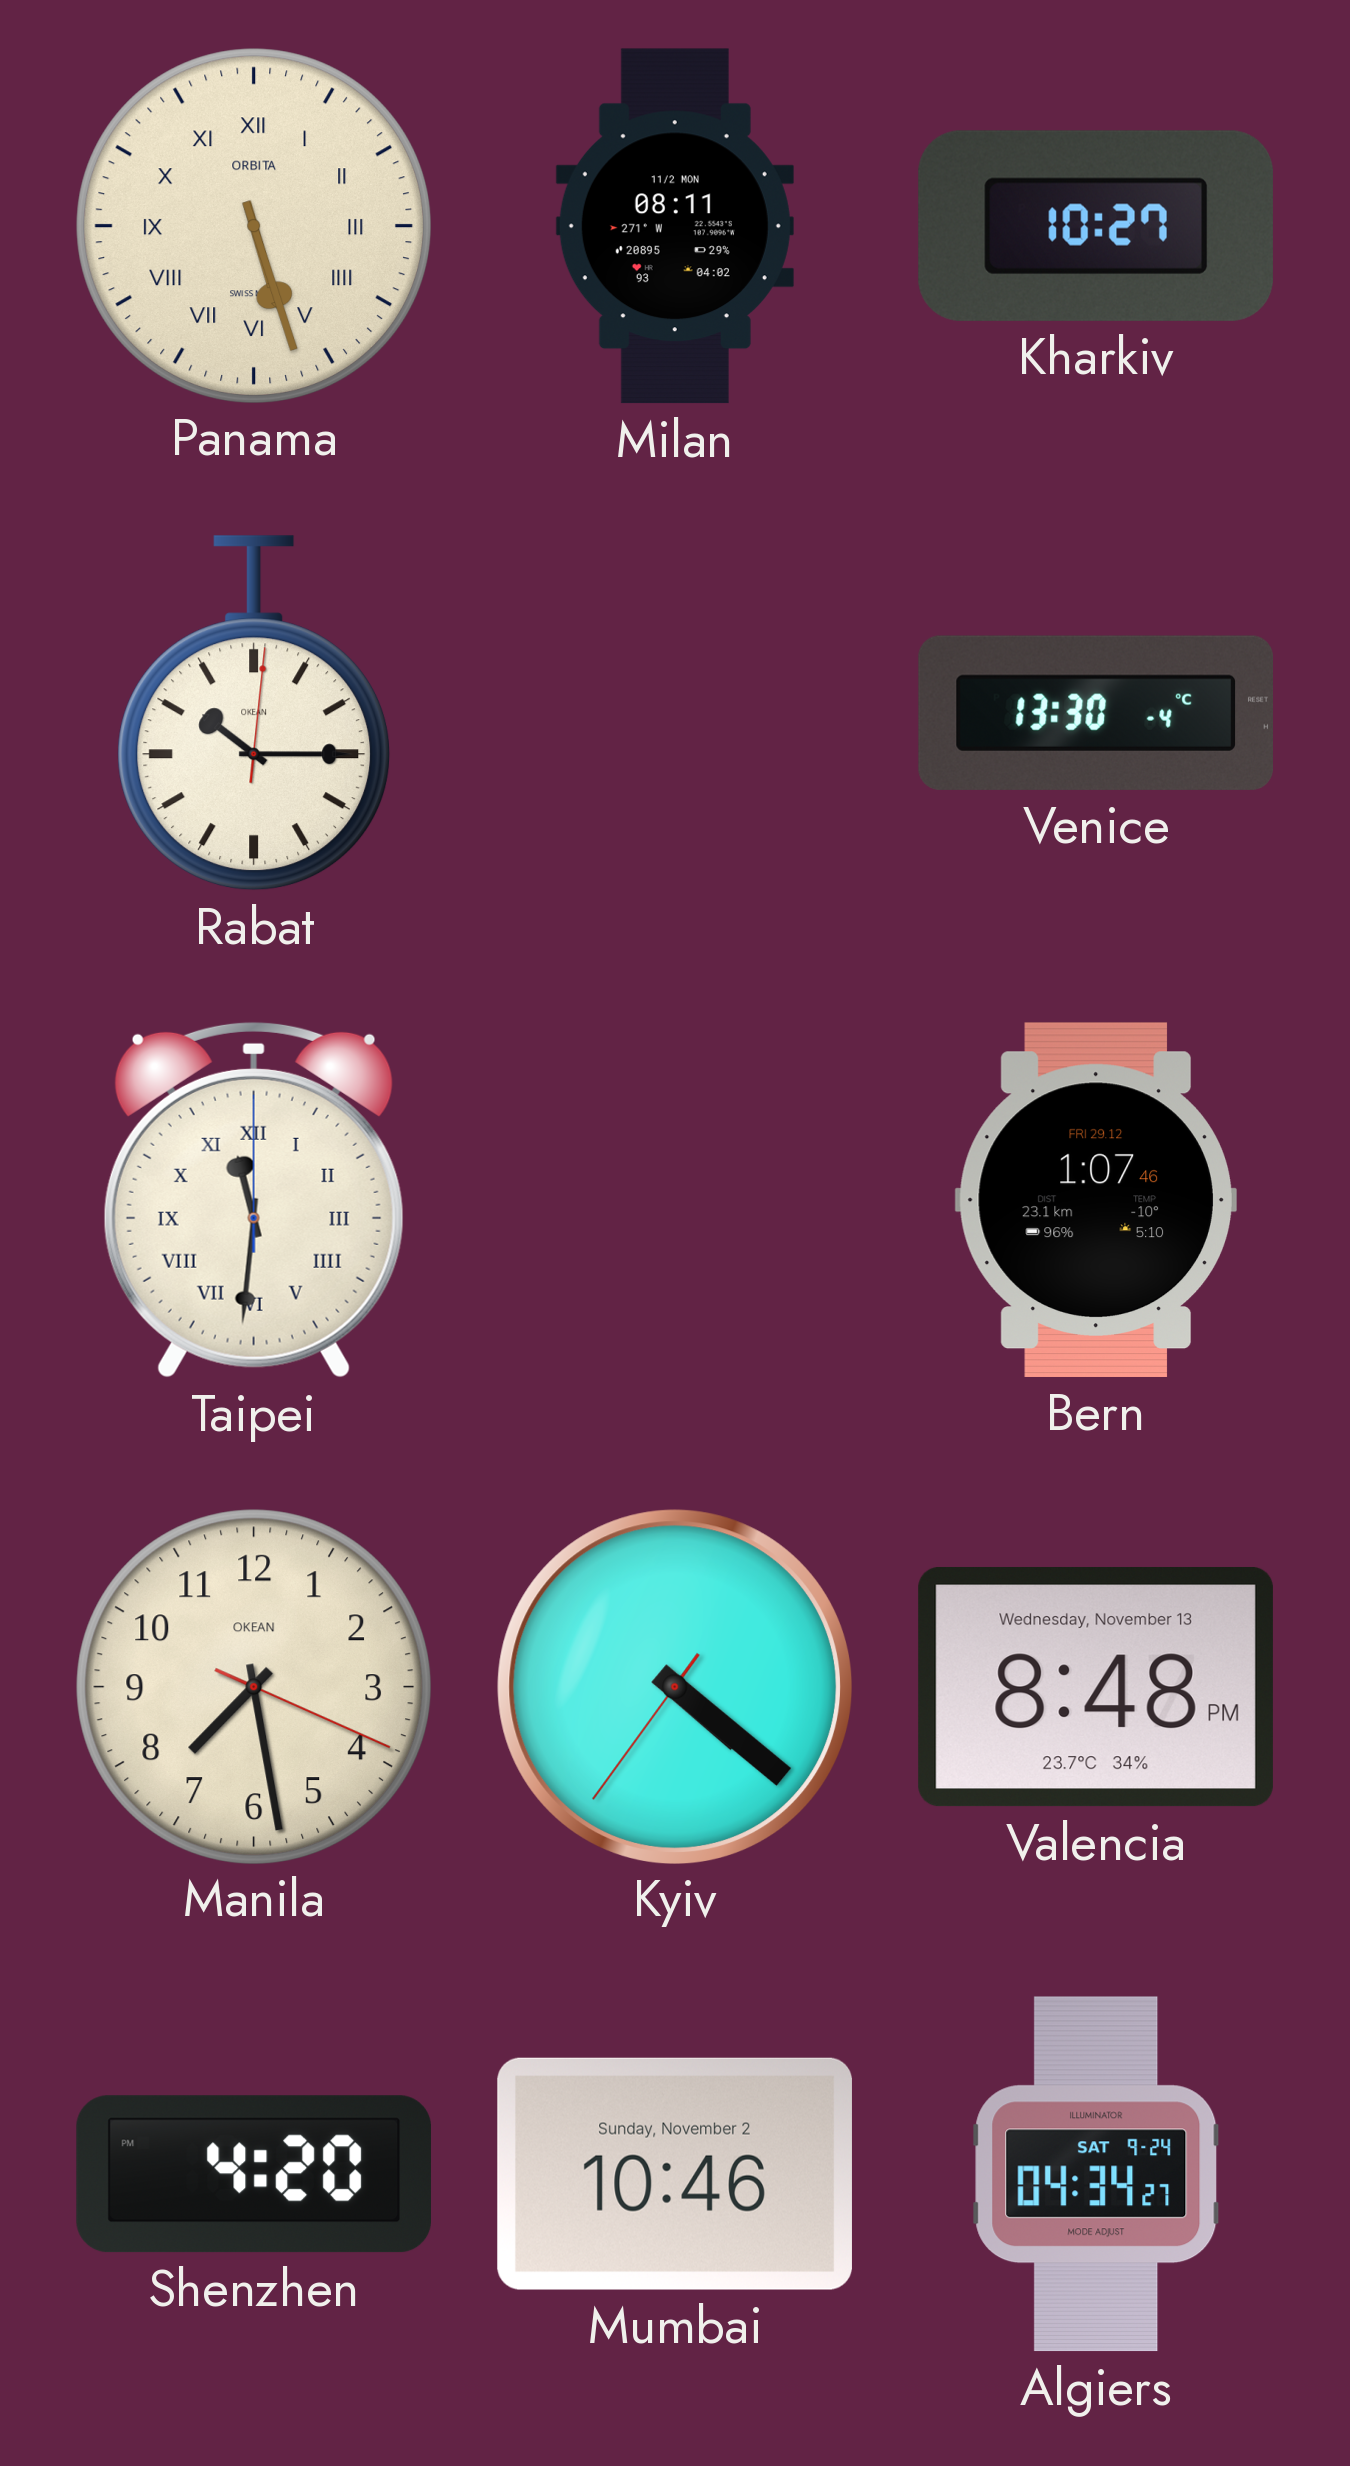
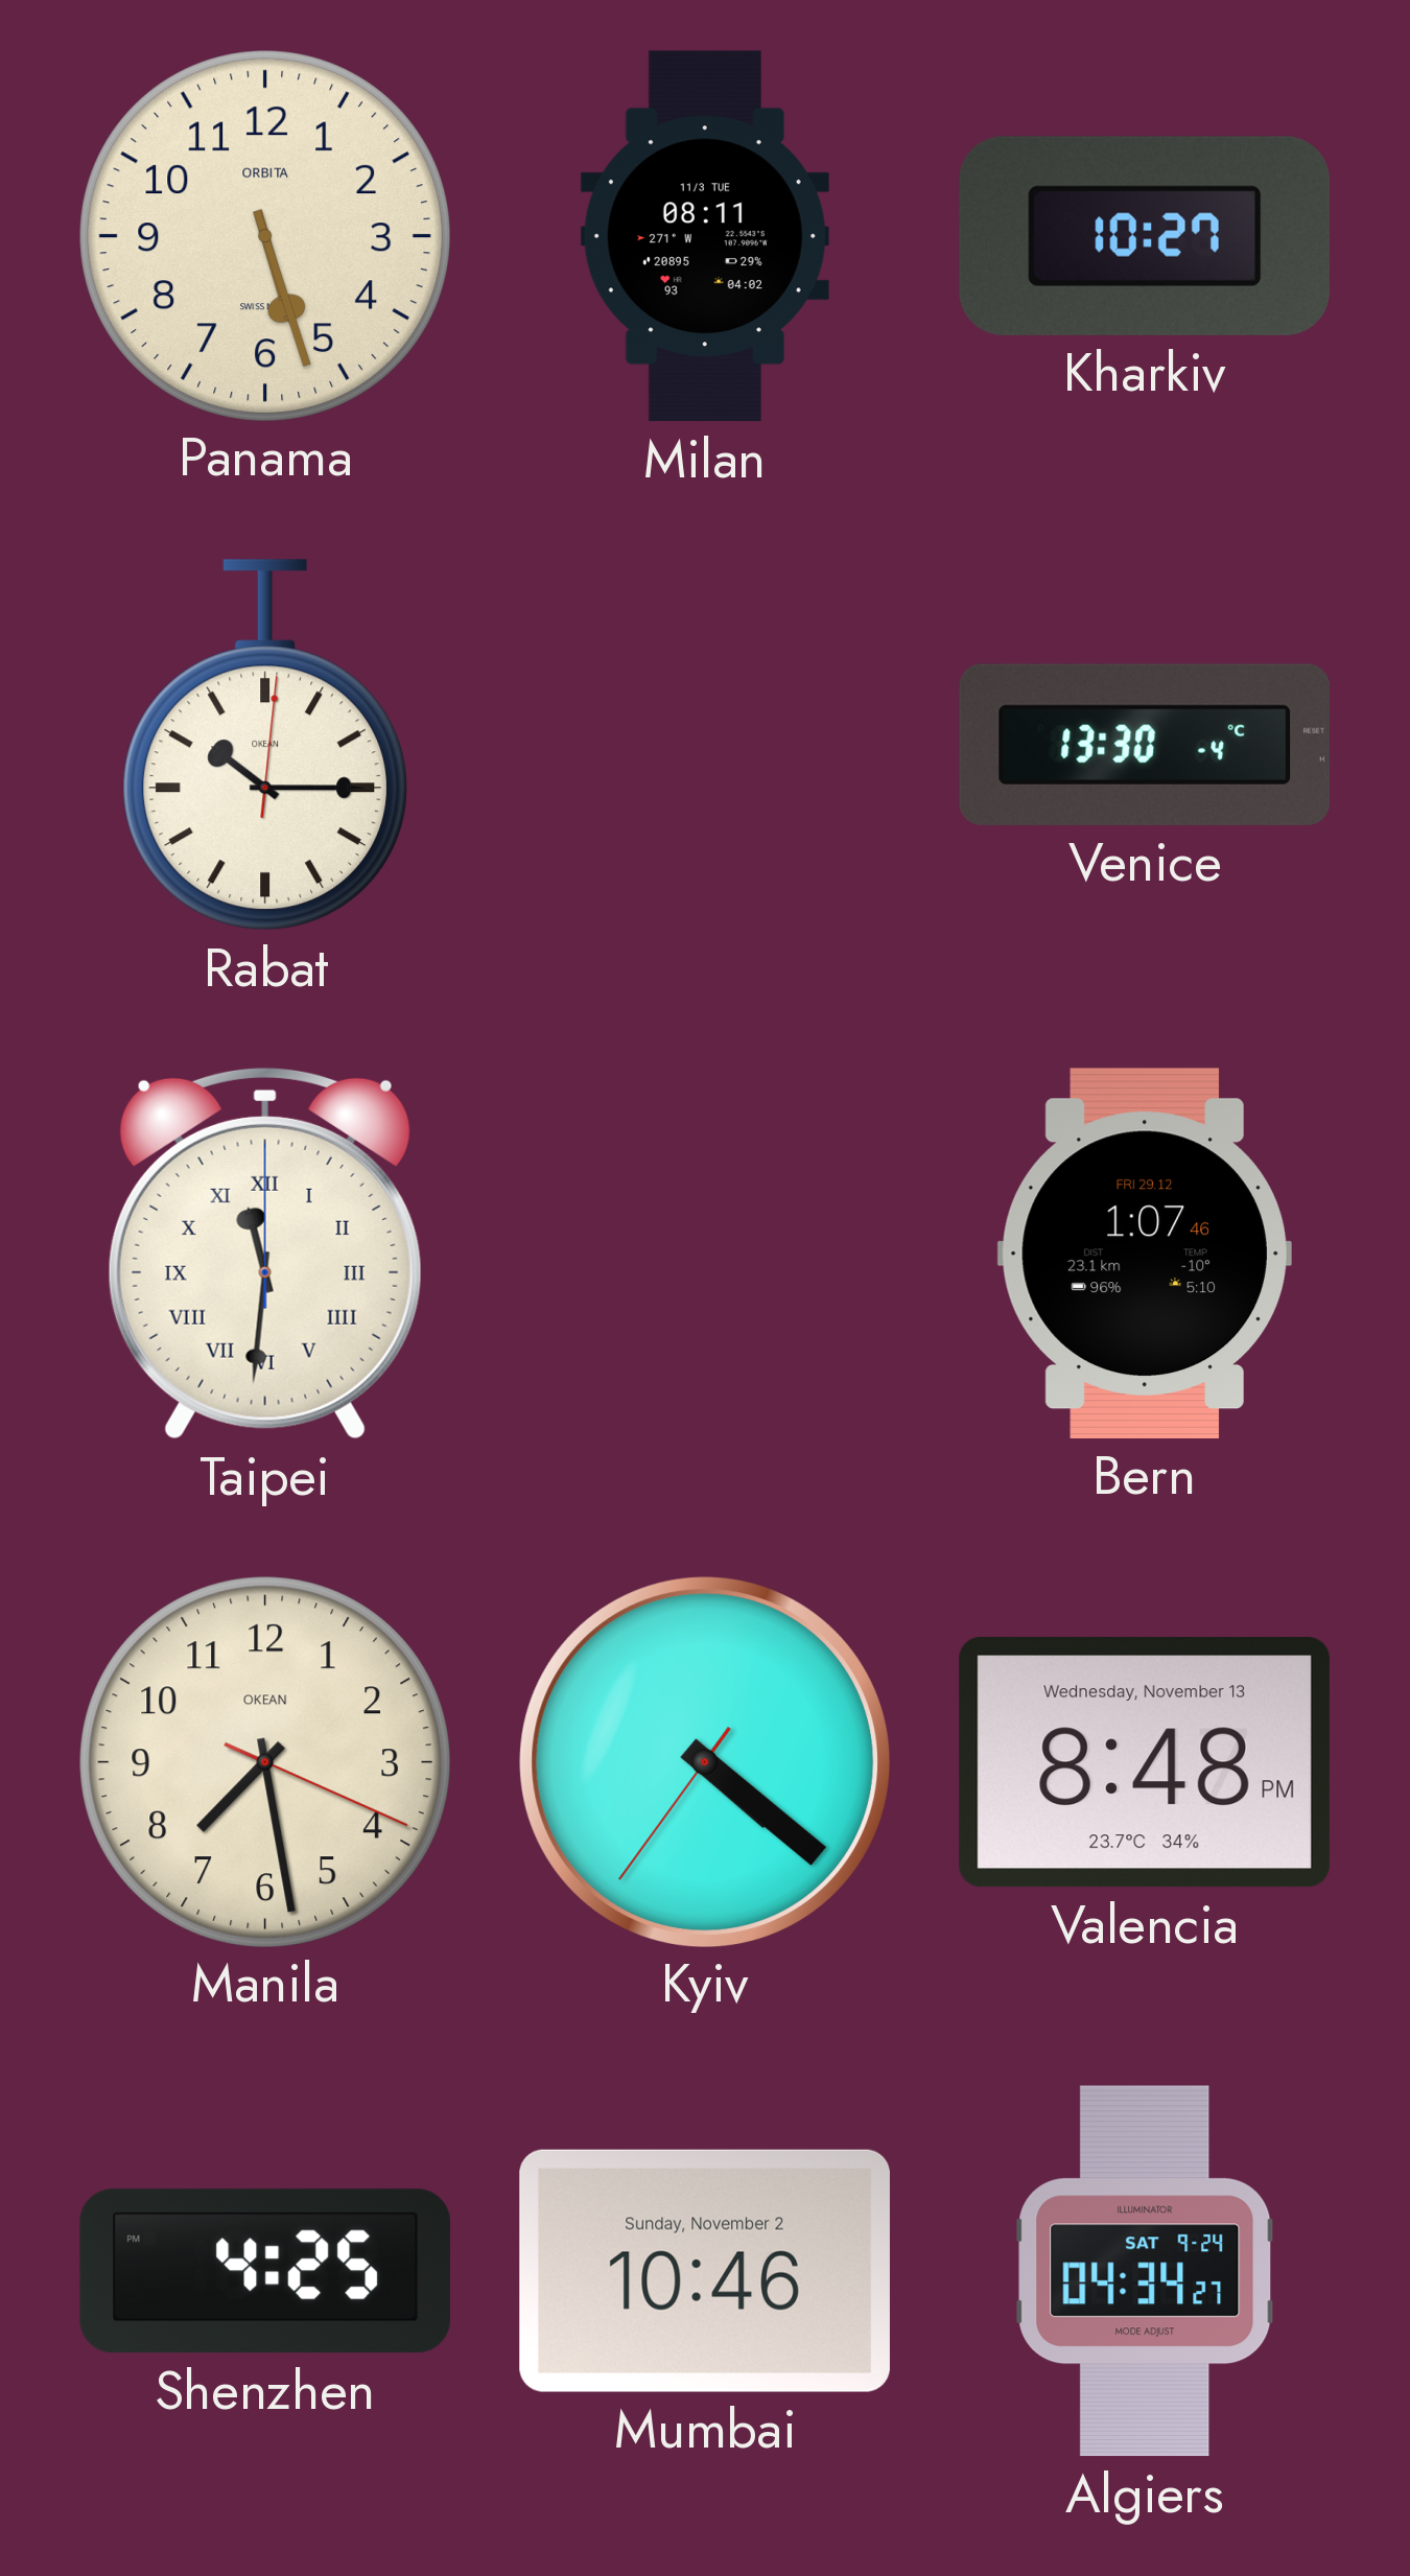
Panama numerals: Roman -> Arabic
Milan date: 11/2 MON -> 11/3 TUE
Shenzhen: 4:20 -> 4:25
